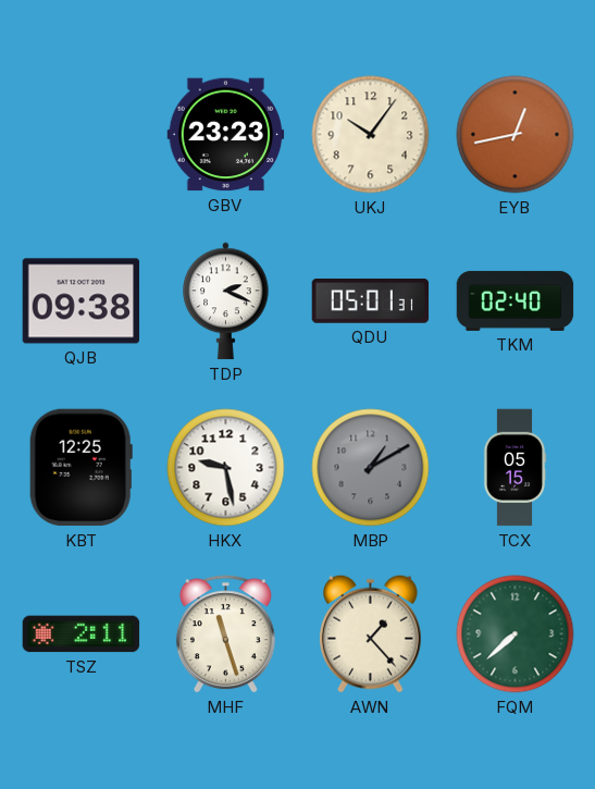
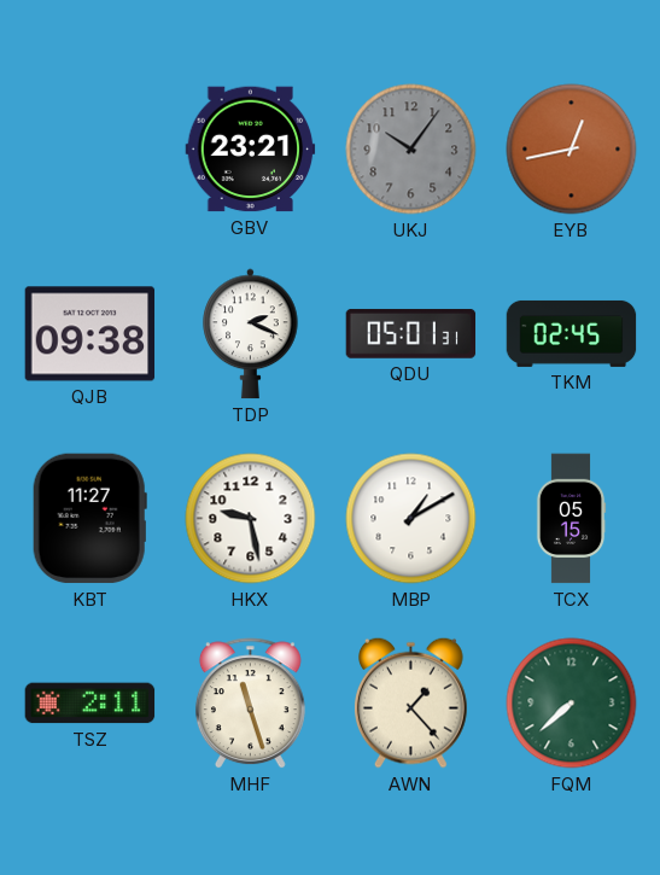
GBV: 23:23 -> 23:21
UKJ dial: cream -> grey
TKM: 02:40 -> 02:45
KBT: 12:25 -> 11:27
MBP dial: grey -> white
